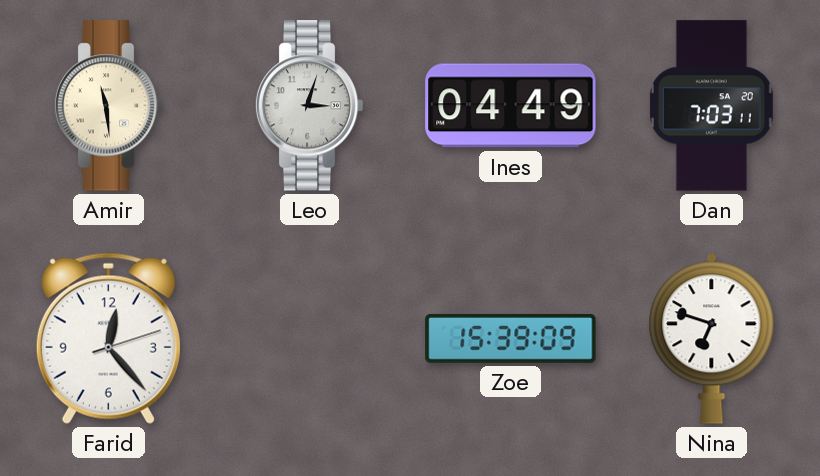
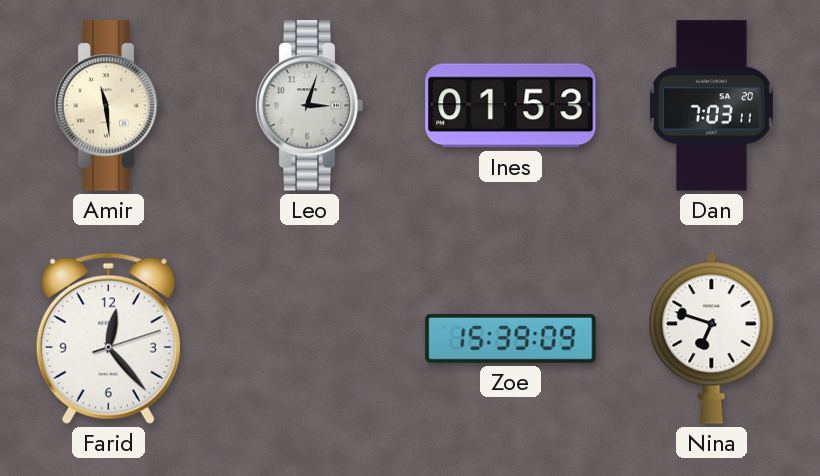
Ines: 04:49 -> 01:53
